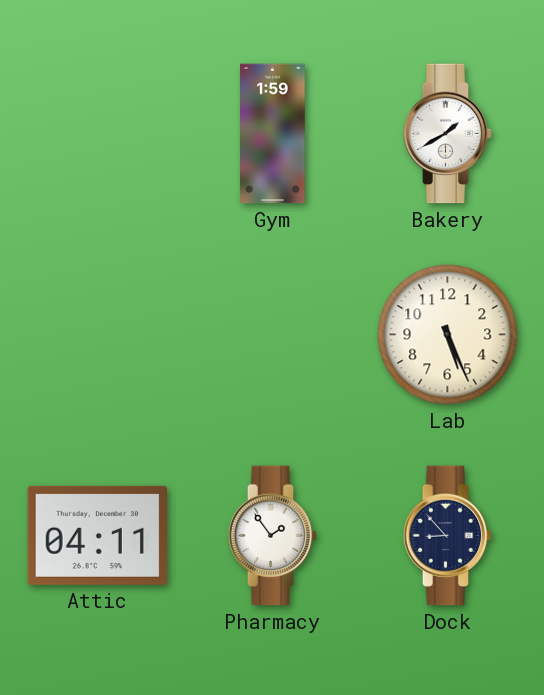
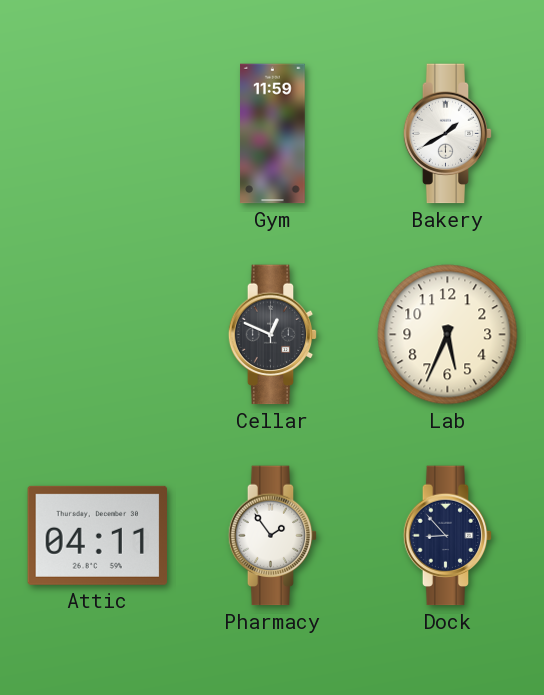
Gym: 1:59 -> 11:59
Cellar: none -> 12:49
Lab: 5:26 -> 5:34
